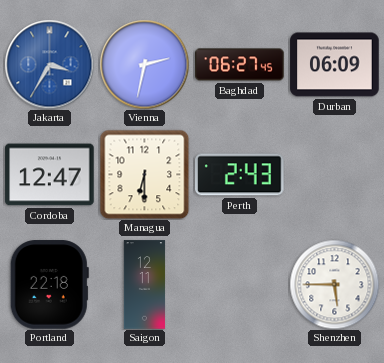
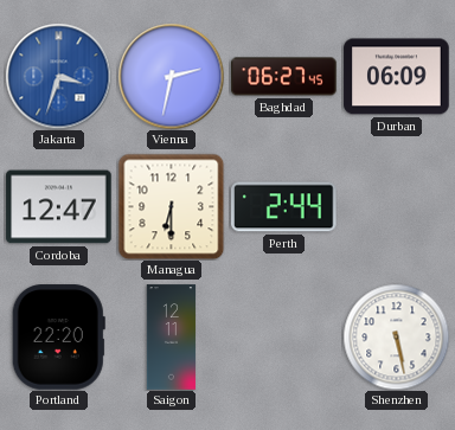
Jakarta: 3:35 -> 3:33
Perth: 2:43 -> 2:44
Portland: 22:18 -> 22:20
Shenzhen: 5:45 -> 5:28
